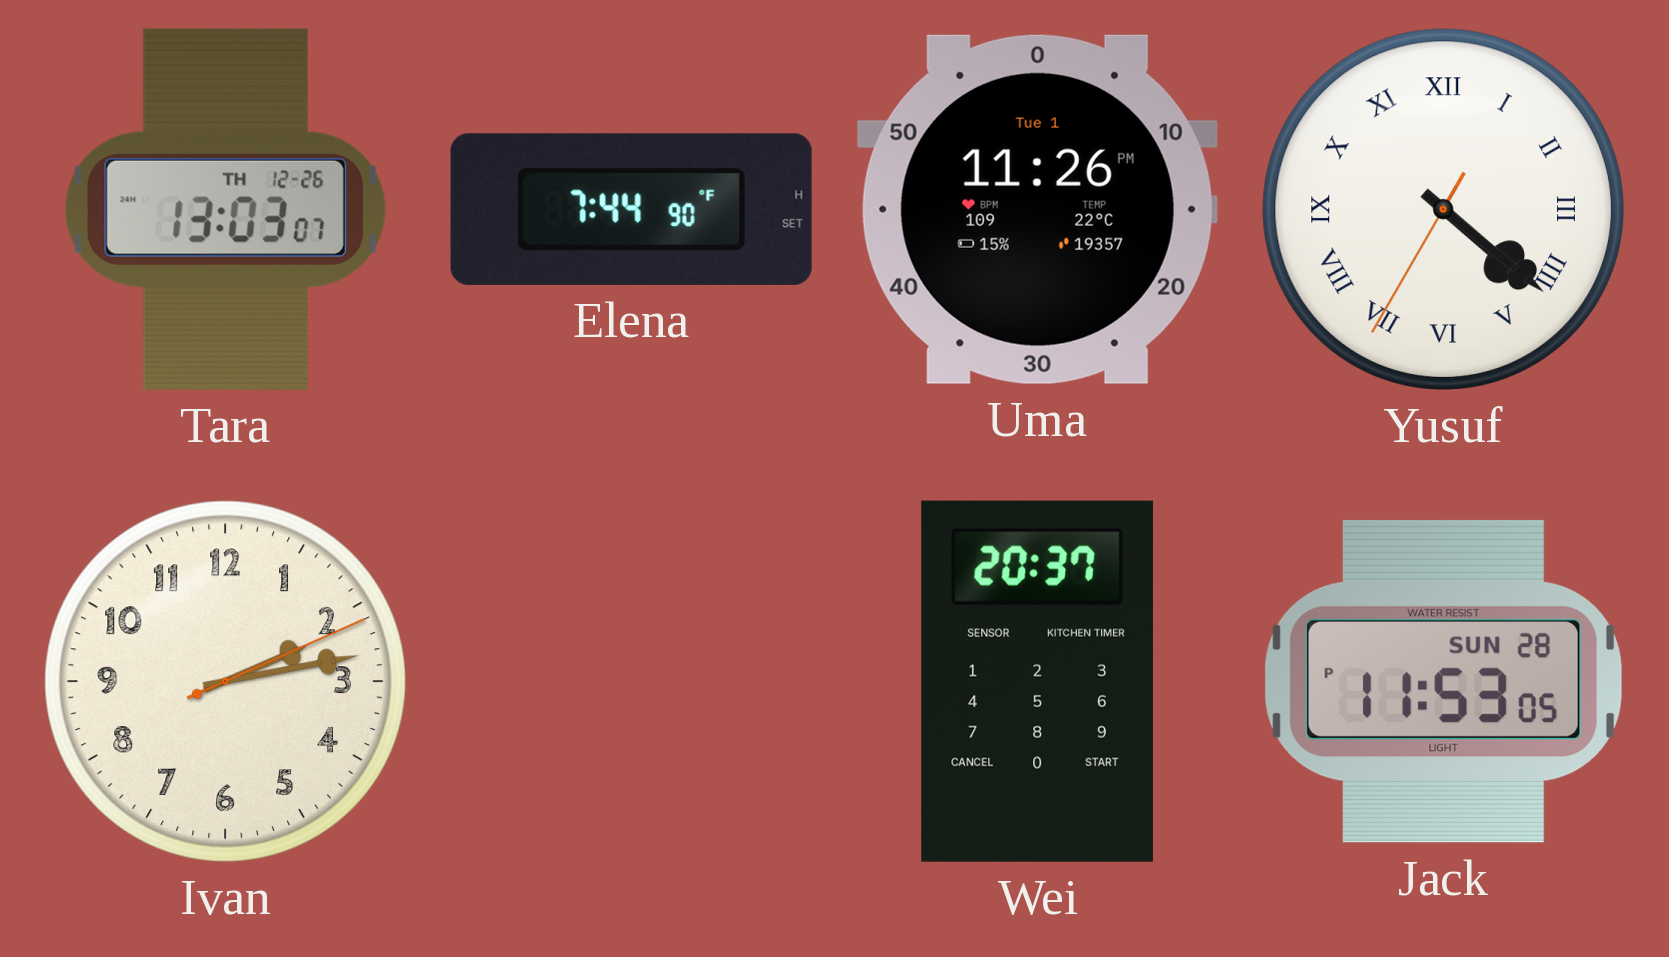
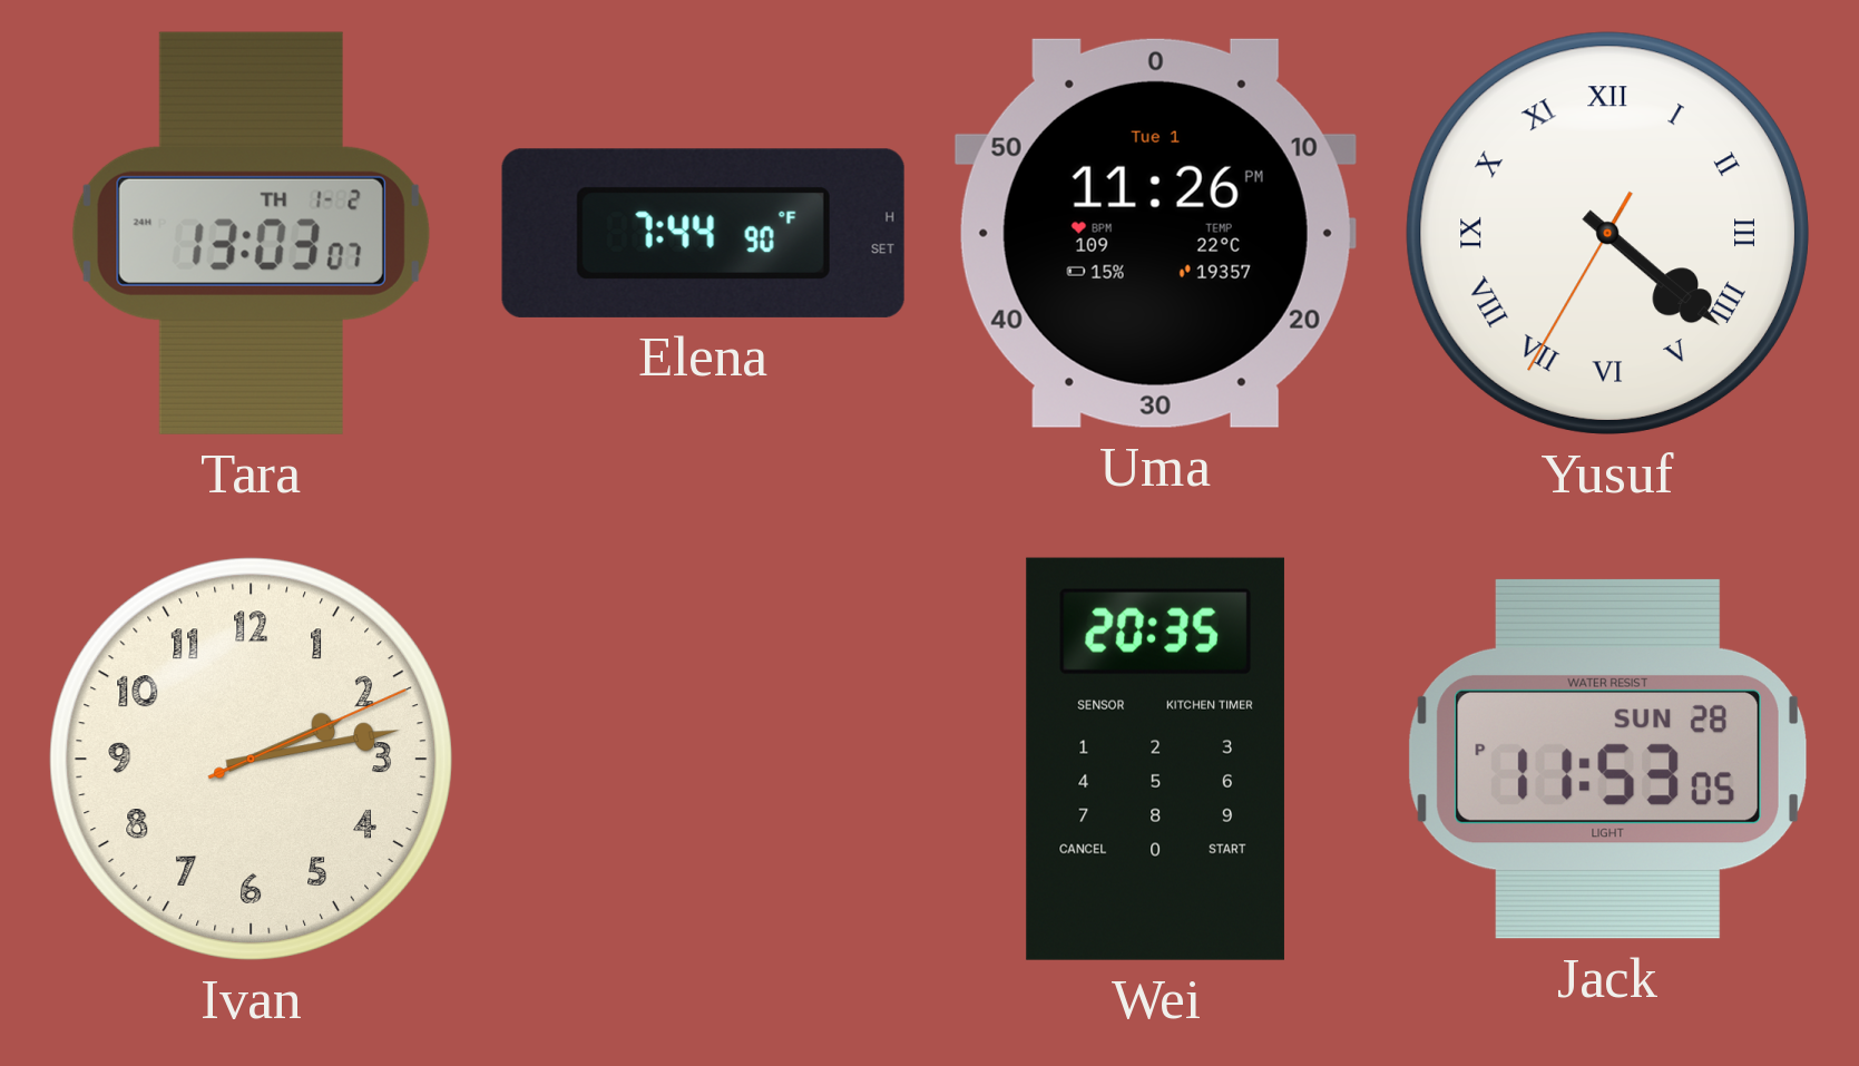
Tara date: TH 12-26 -> TH 1-2
Wei: 20:37 -> 20:35
